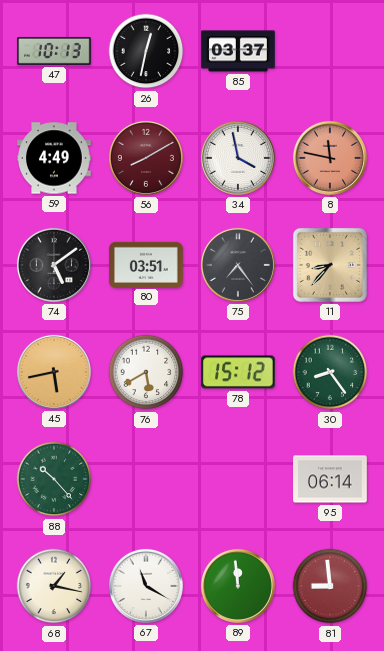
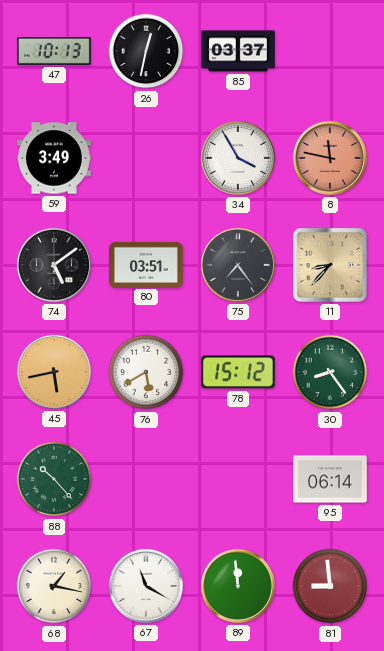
59: 4:49 -> 3:49
56: 8:10 -> none
34: 3:58 -> 3:55
